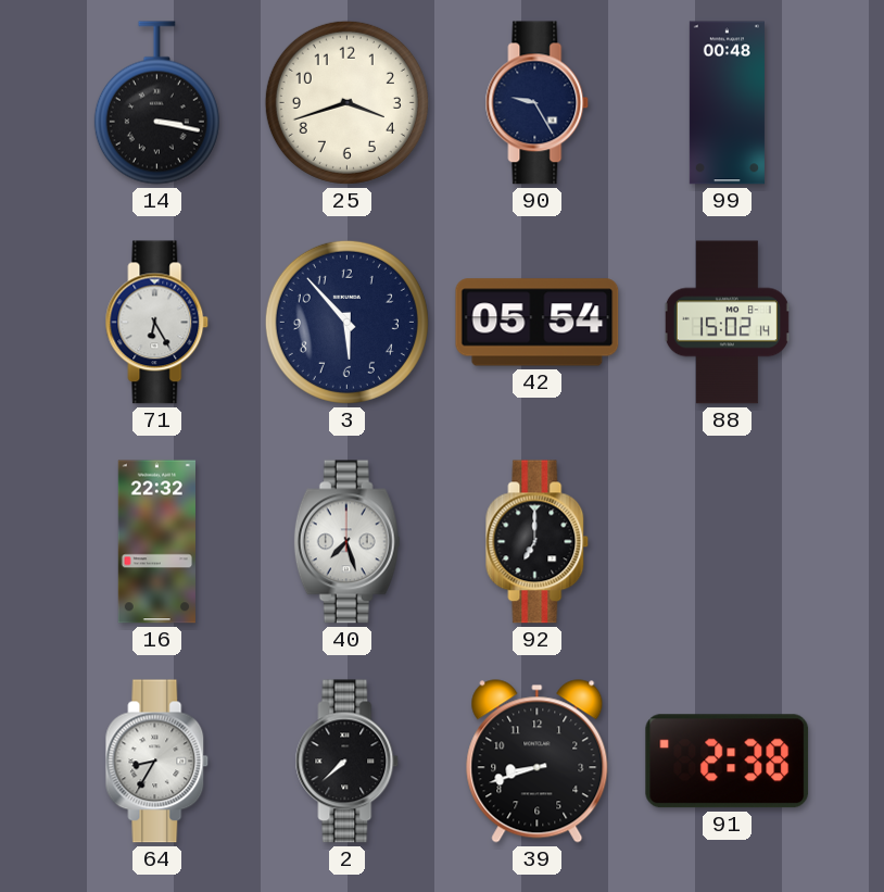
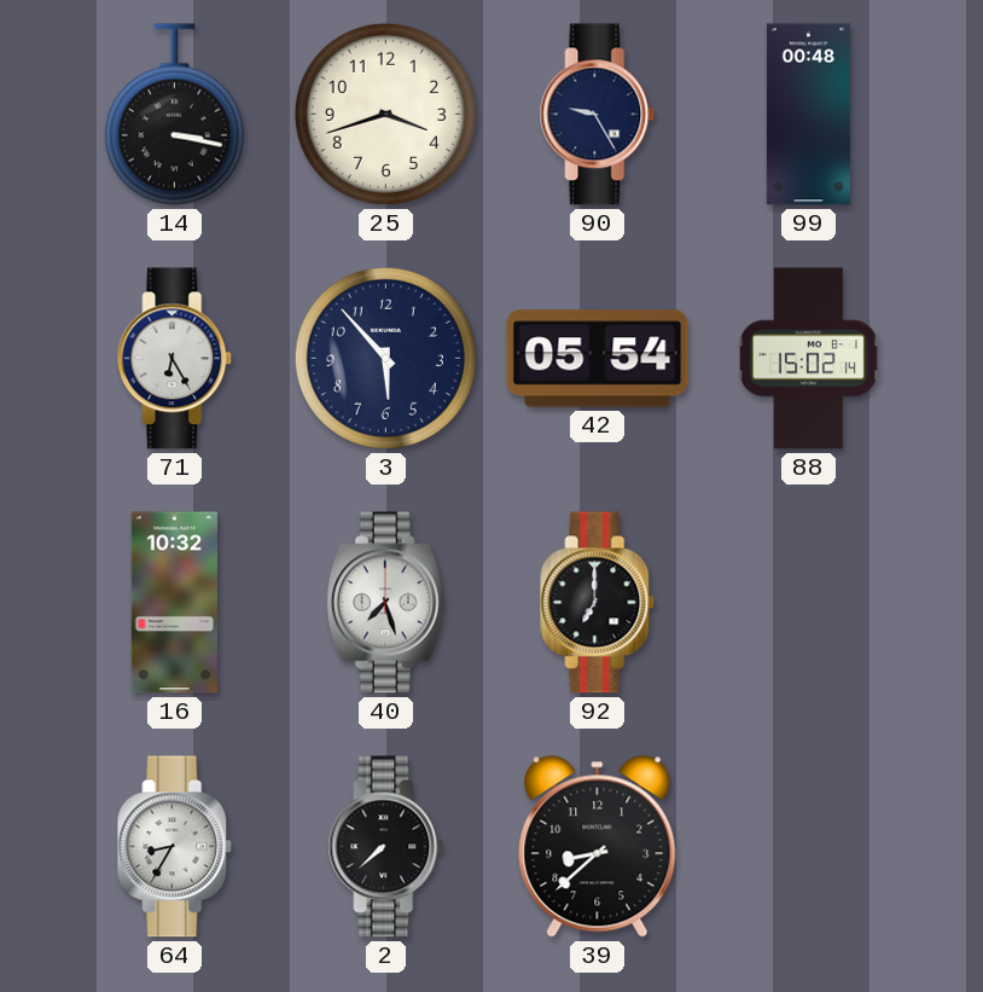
16: 22:32 -> 10:32
39: 8:42 -> 8:38
91: 2:38 -> none
